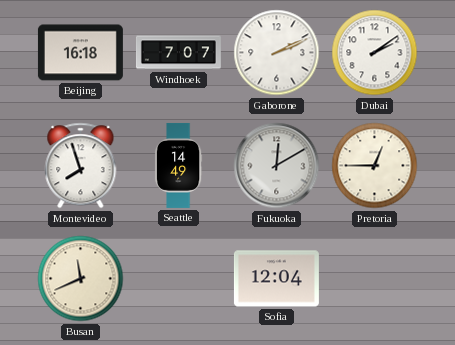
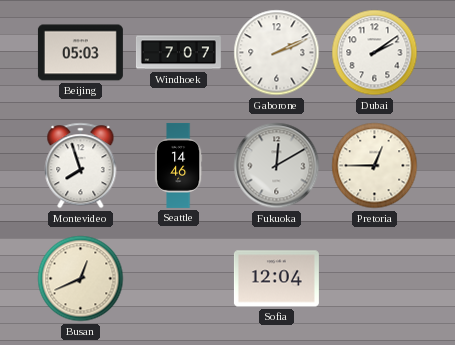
Beijing: 16:18 -> 05:03
Seattle: 14:49 -> 14:46
Busan: 11:41 -> 12:41
